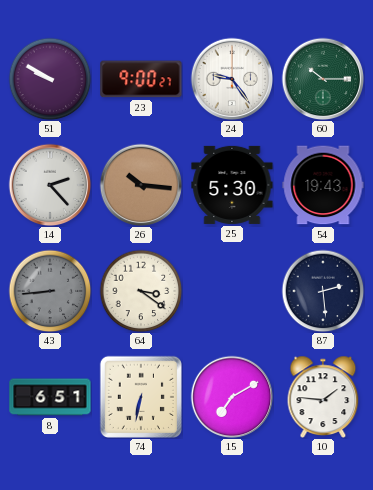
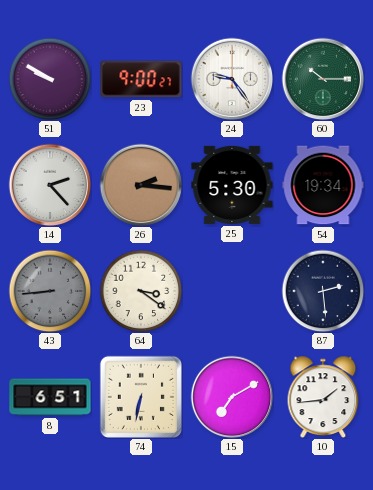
26: 10:16 -> 2:16
54: 19:43 -> 19:34
10: 1:46 -> 1:44
